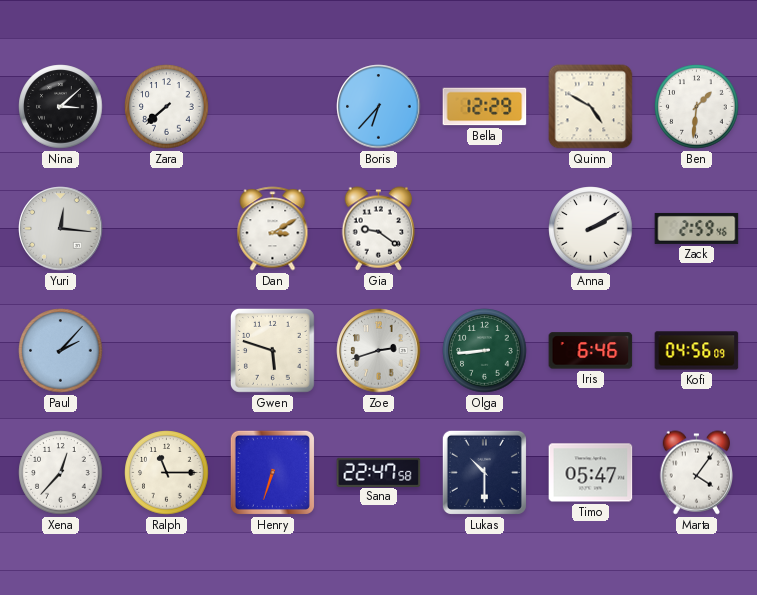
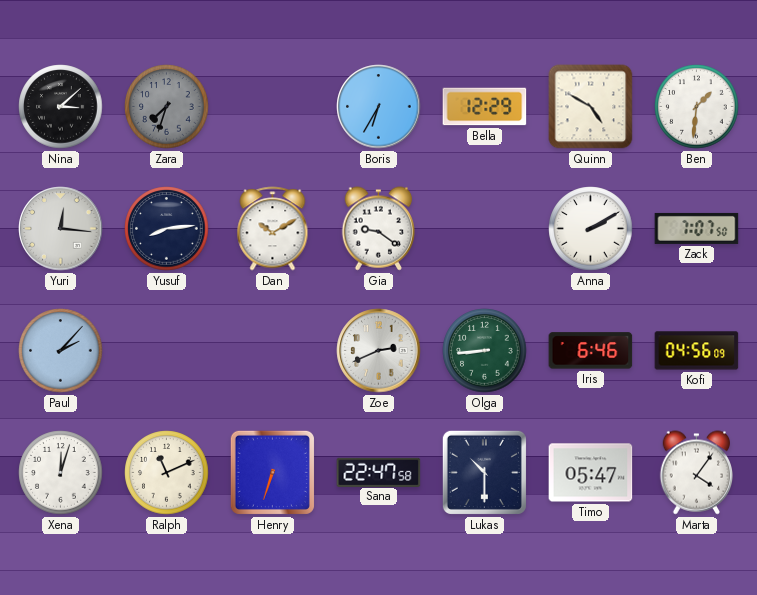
Zara: 7:38 -> 7:33
Zara dial: white -> grey
Boris: 6:37 -> 6:35
Yusuf: none -> 8:14
Dan: 3:10 -> 10:10
Zack: 2:59 -> 7:07
Gwen: 5:48 -> none
Zoe: 2:42 -> 2:41
Xena: 12:37 -> 12:03
Ralph: 11:15 -> 11:11
